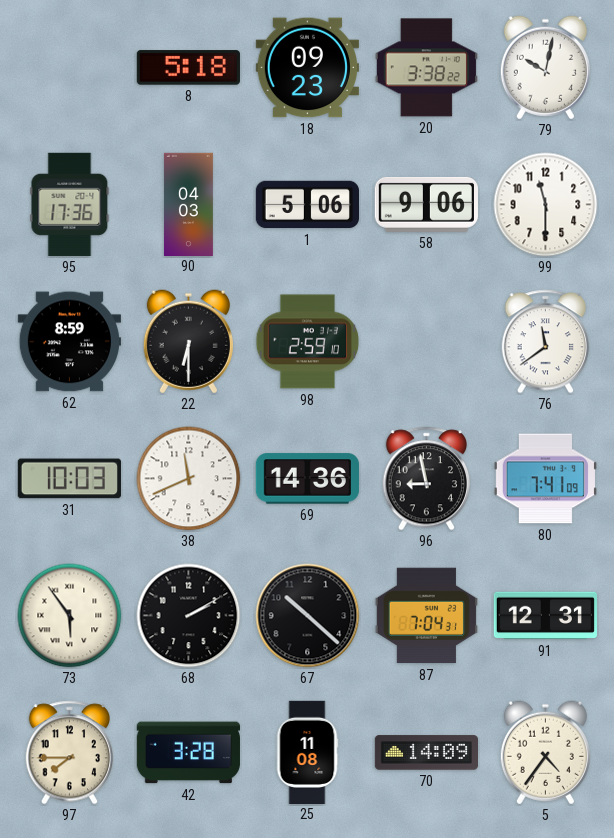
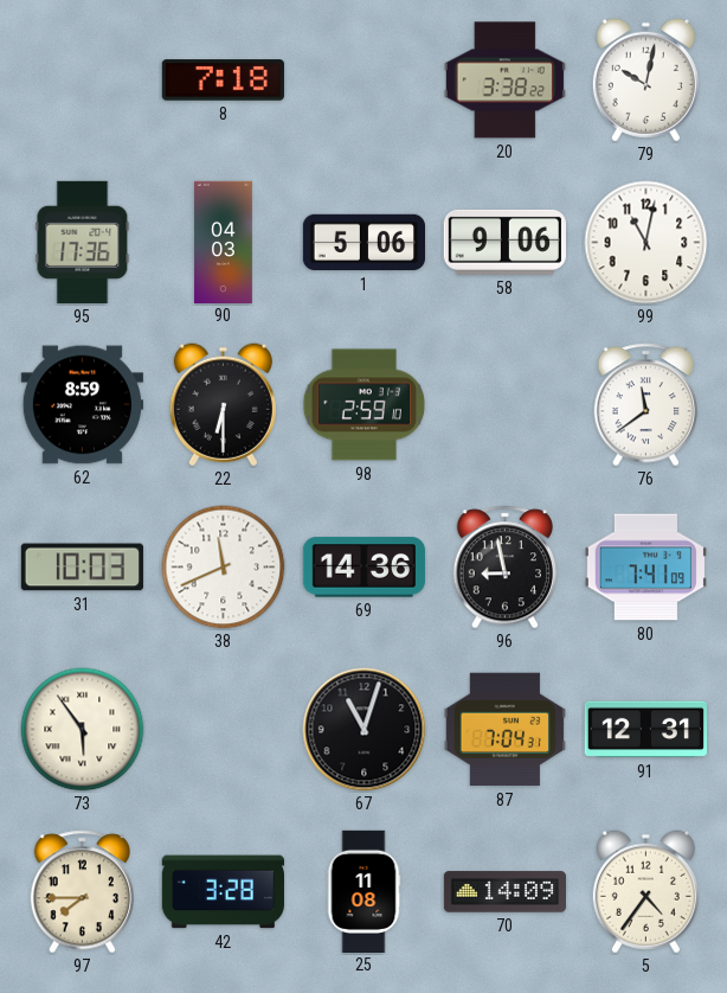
8: 5:18 -> 7:18
18: 09:23 -> none
99: 11:30 -> 11:02
68: 2:10 -> none
67: 10:22 -> 11:03
